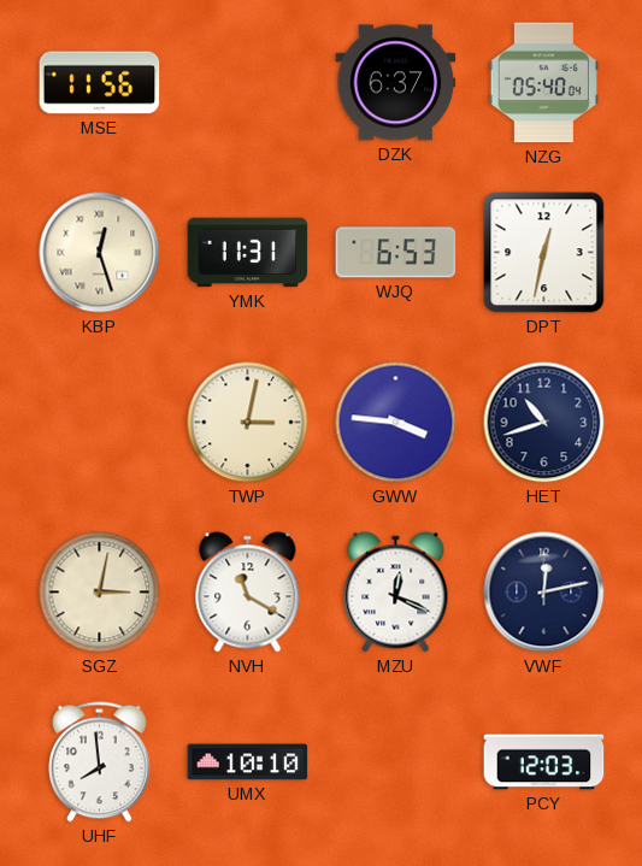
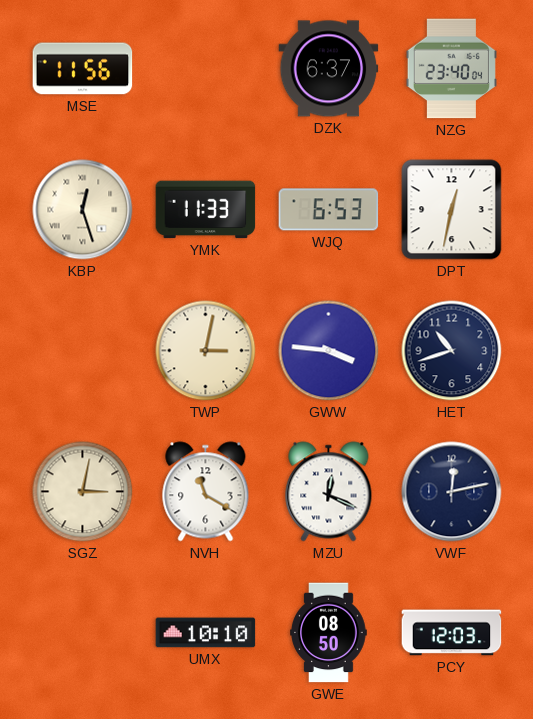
NZG: 05:40 -> 23:40
YMK: 11:31 -> 11:33
UHF: 7:59 -> none
GWE: none -> 08:50
